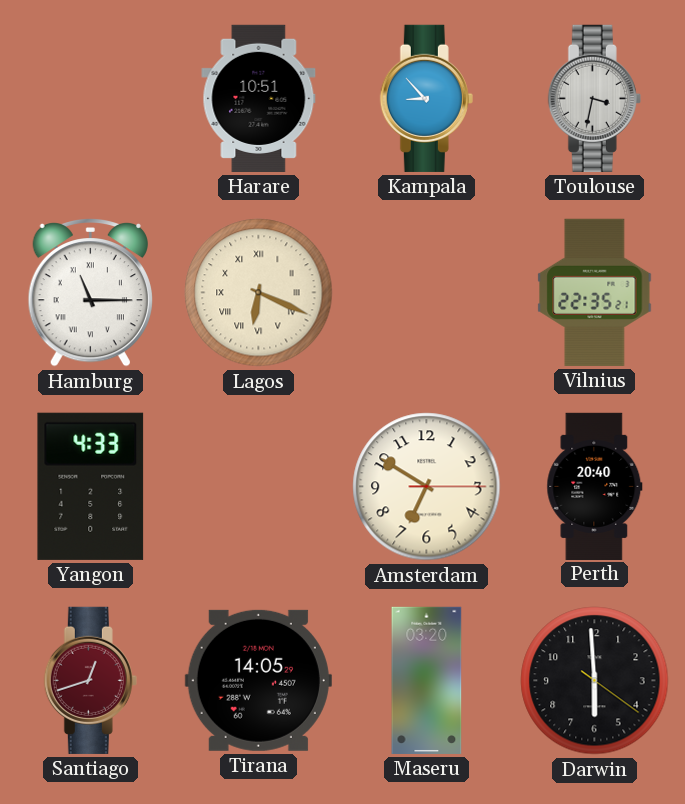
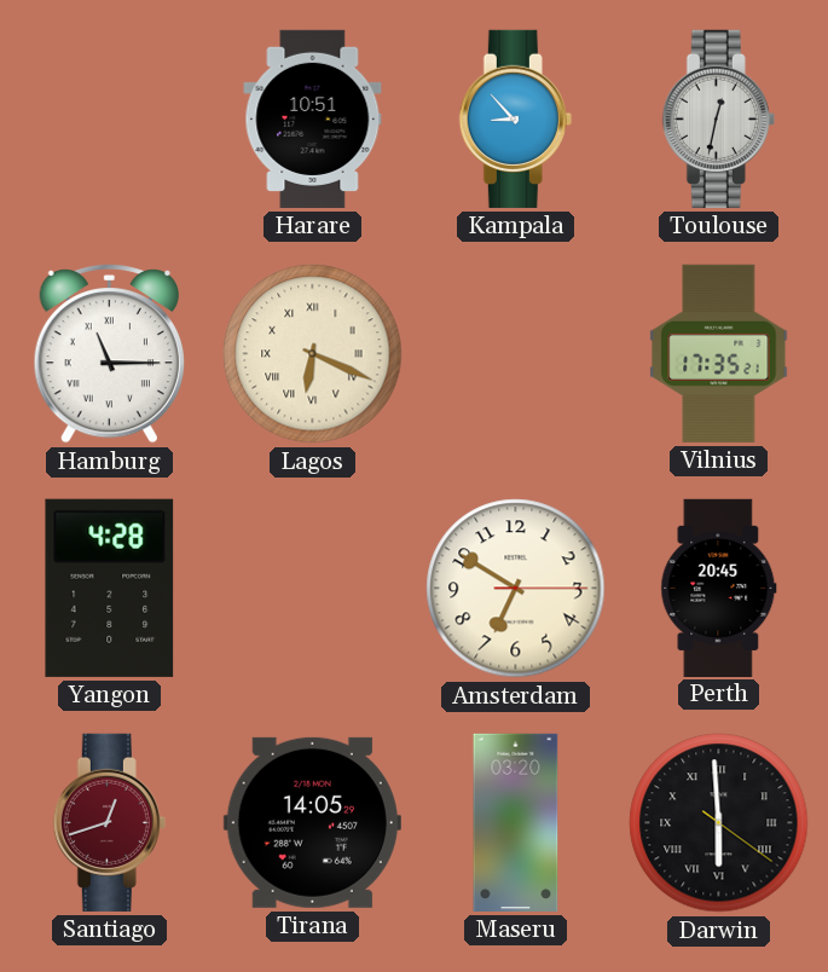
Toulouse: 3:32 -> 12:32
Vilnius: 22:35 -> 17:35
Yangon: 4:33 -> 4:28
Perth: 20:40 -> 20:45
Darwin numerals: Arabic -> Roman
